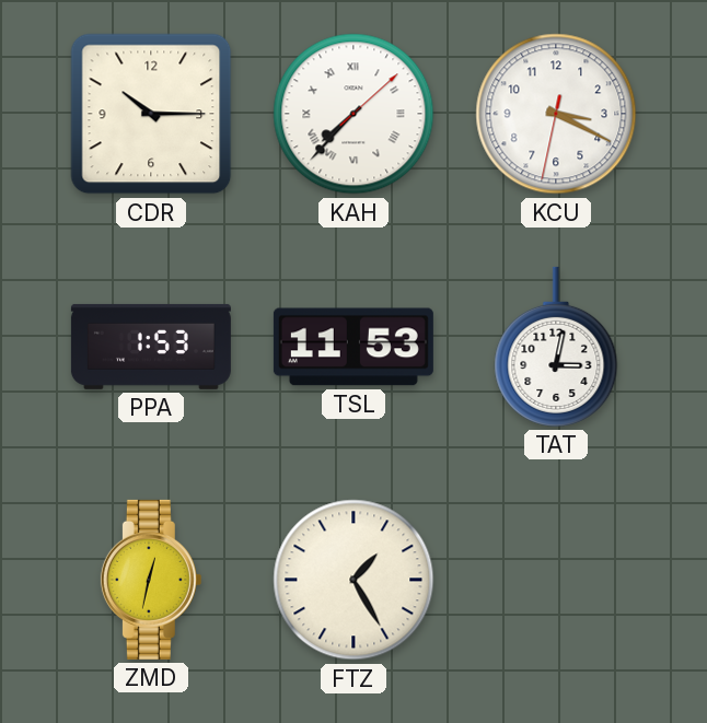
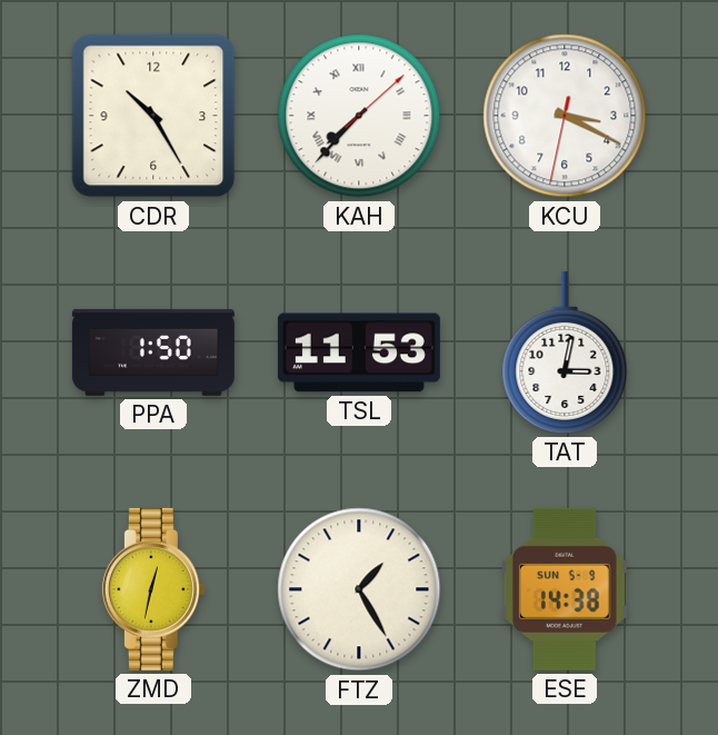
CDR: 10:15 -> 10:25
PPA: 1:53 -> 1:50
ESE: none -> 14:38
